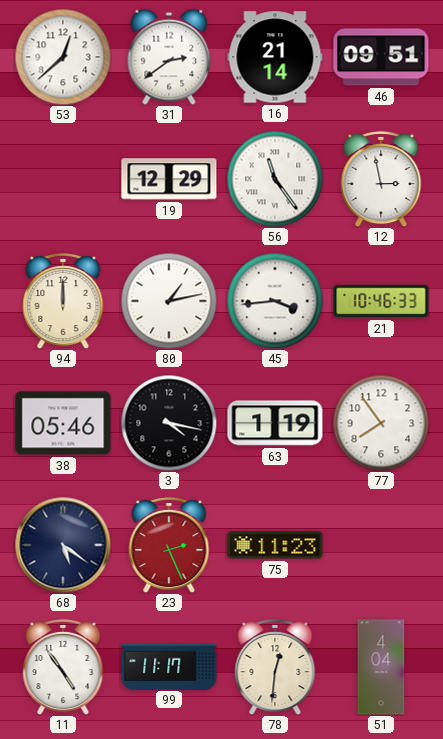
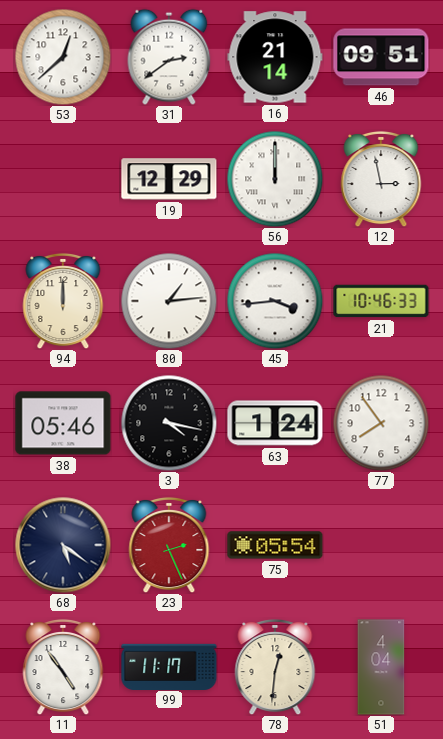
56: 11:24 -> 12:00
80: 1:13 -> 1:14
63: 1:19 -> 1:24
75: 11:23 -> 05:54
